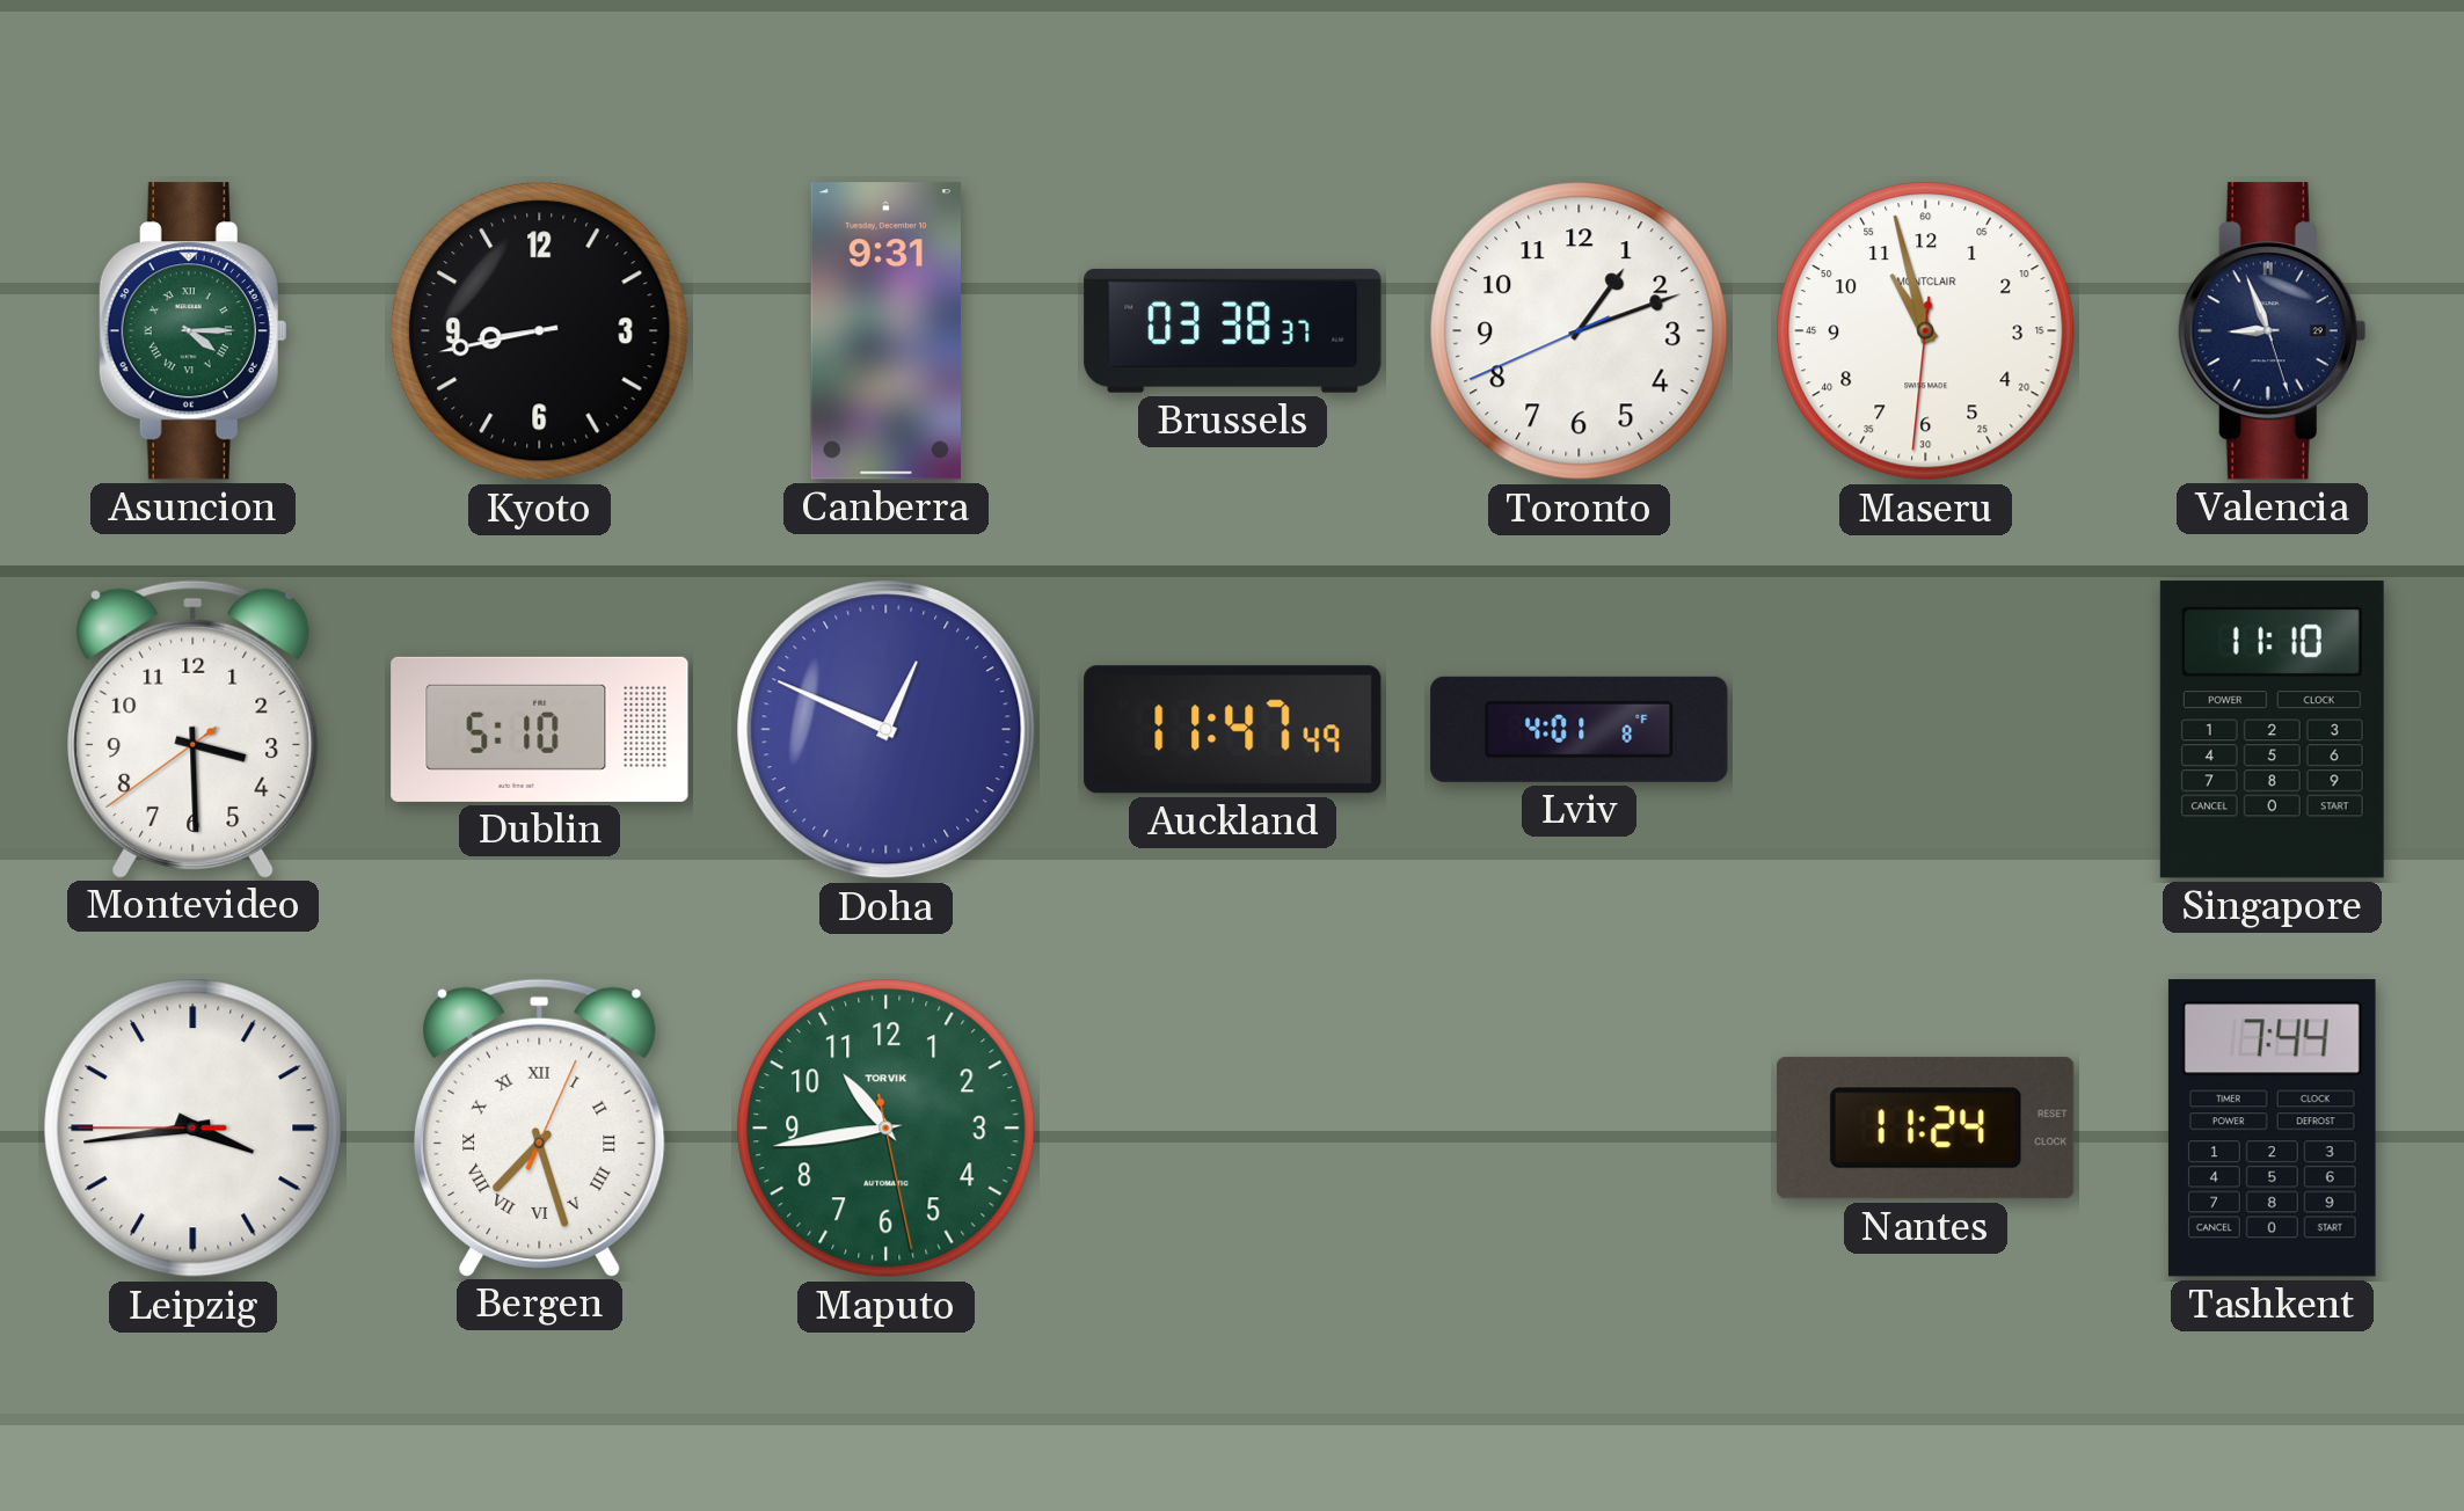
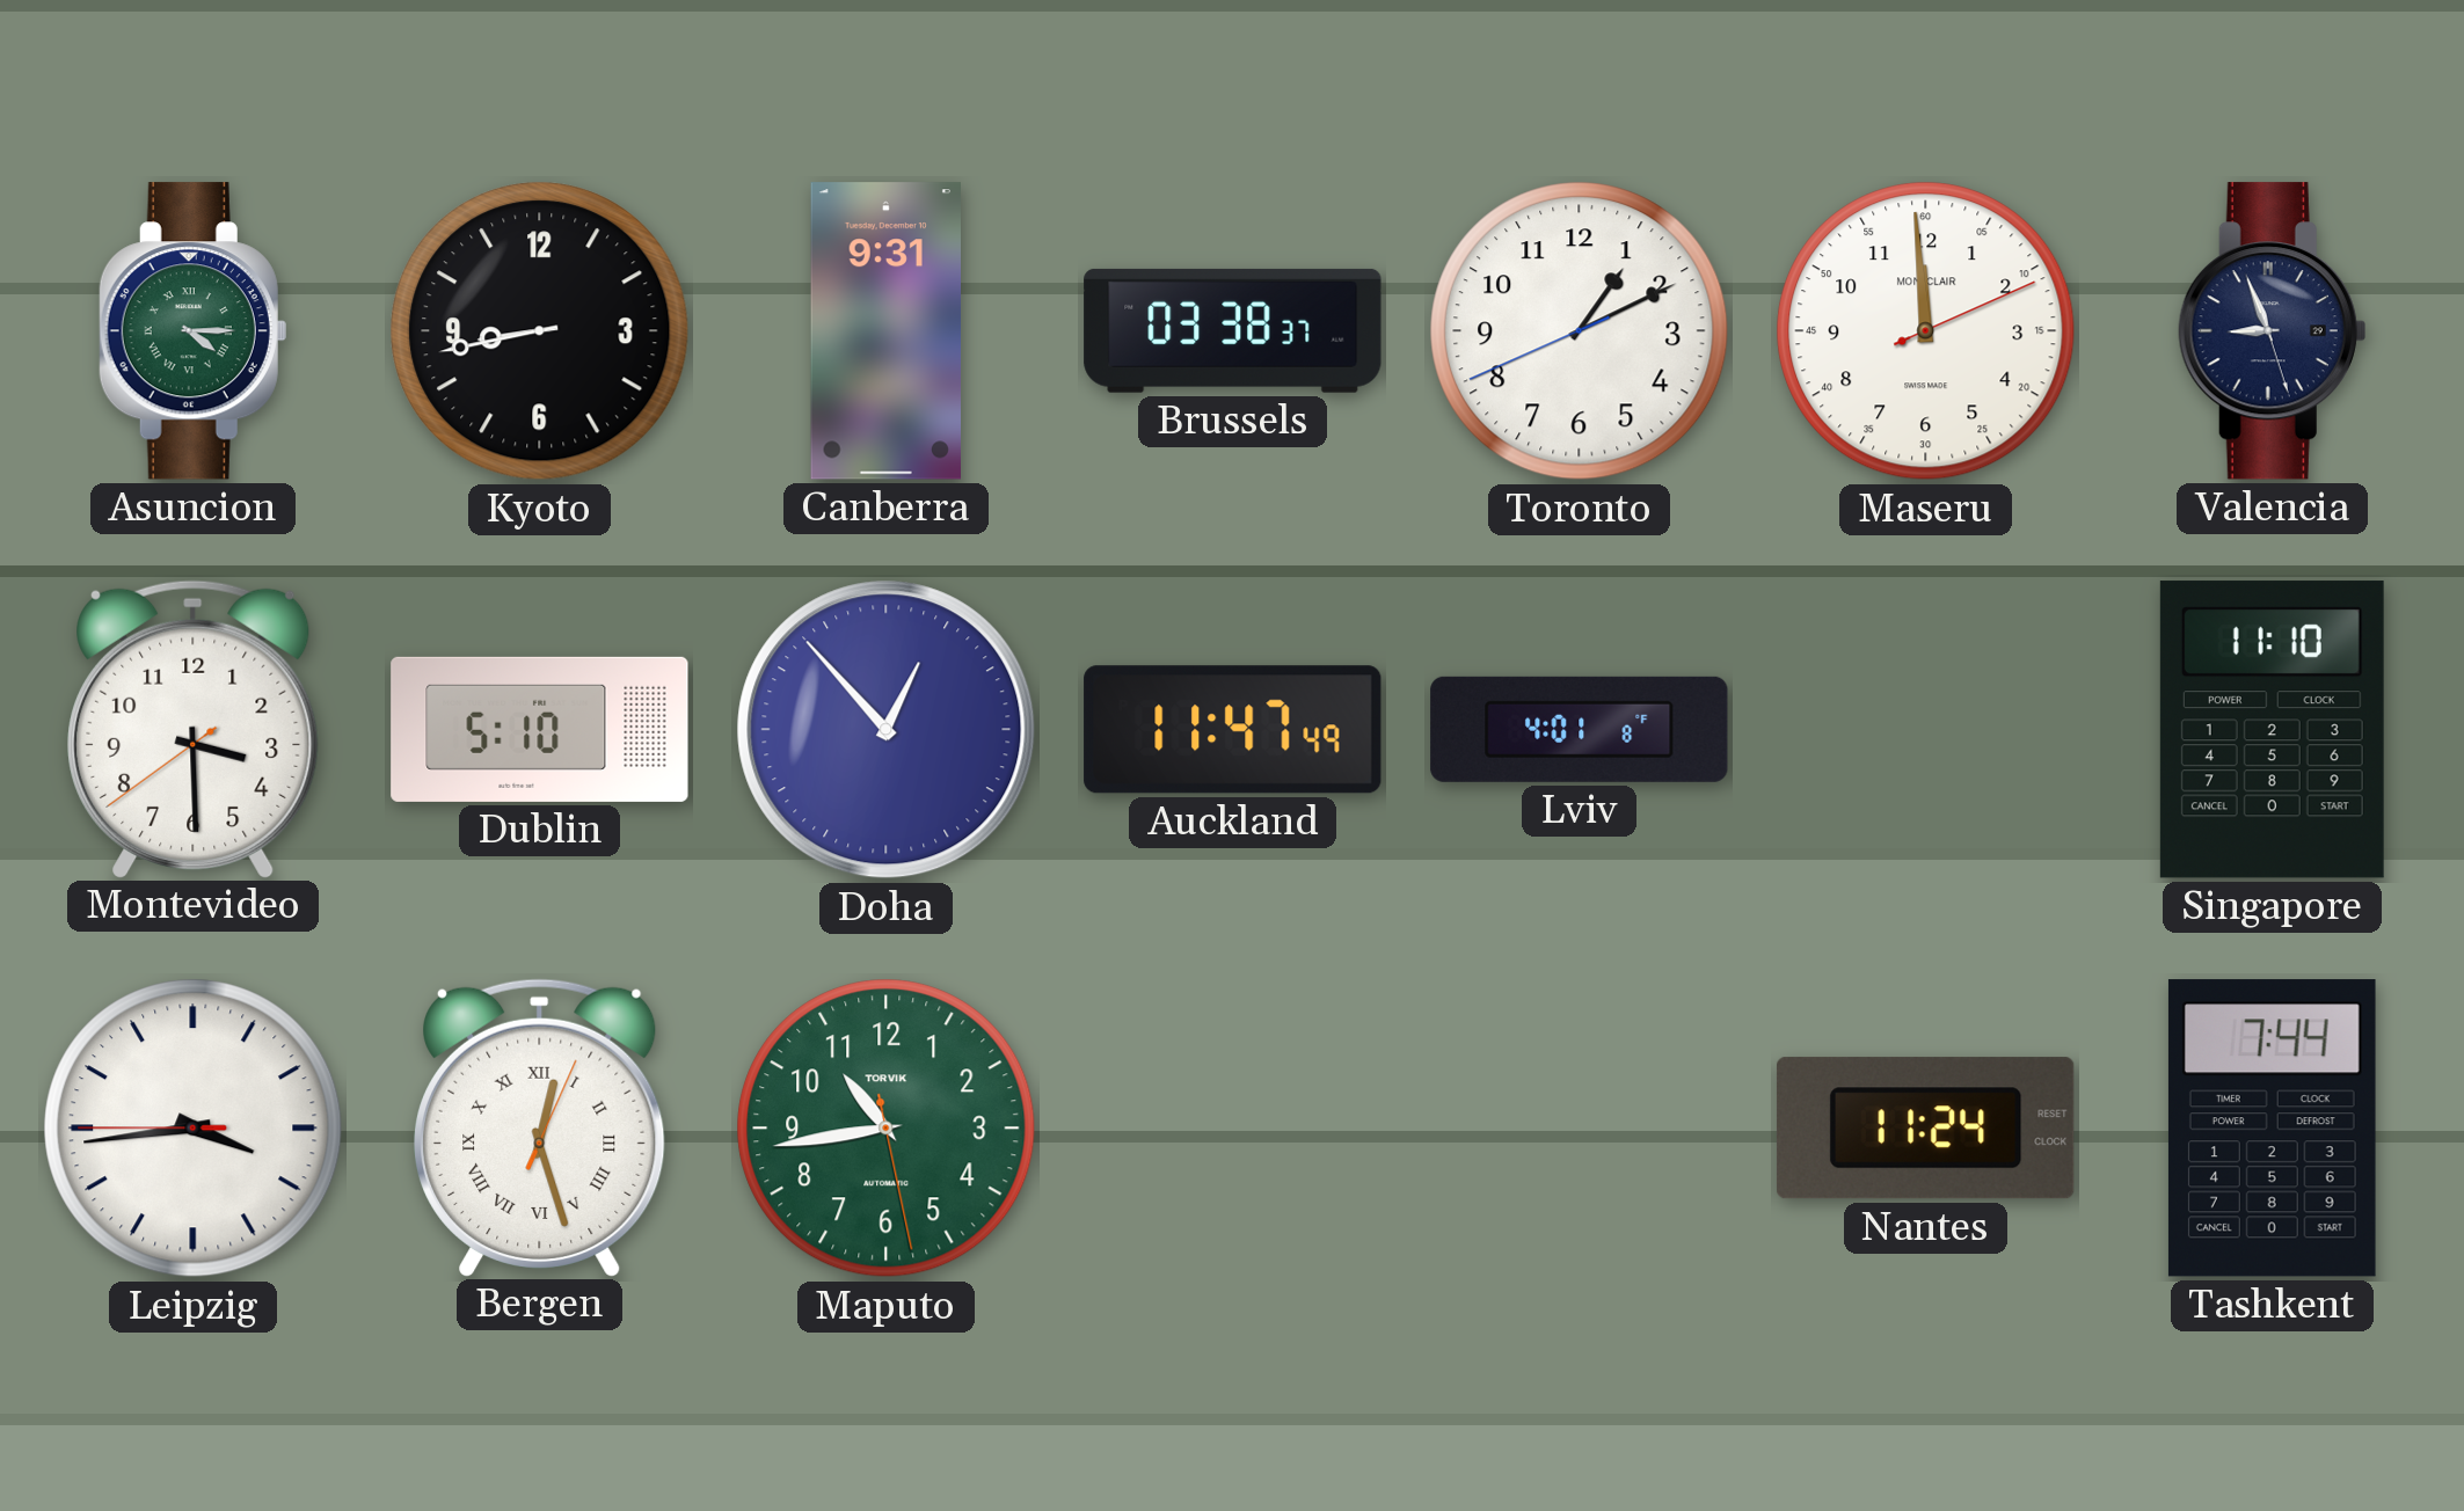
Toronto: 1:11 -> 1:10
Maseru: 10:57 -> 11:59
Doha: 12:49 -> 12:53
Bergen: 7:27 -> 12:27
